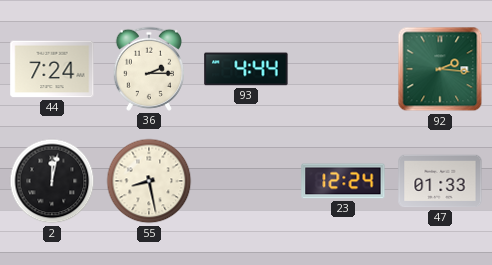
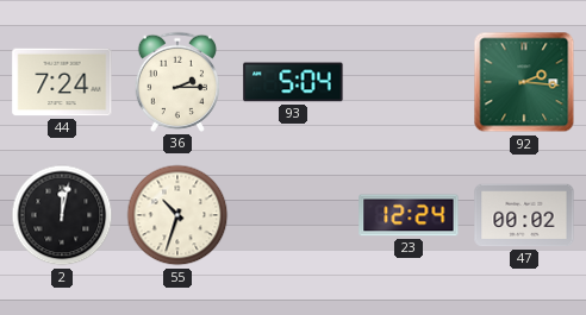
93: 4:44 -> 5:04
55: 8:28 -> 10:33
47: 01:33 -> 00:02
